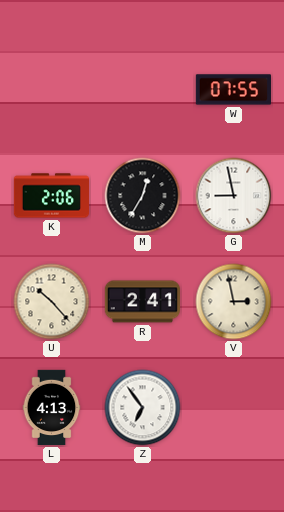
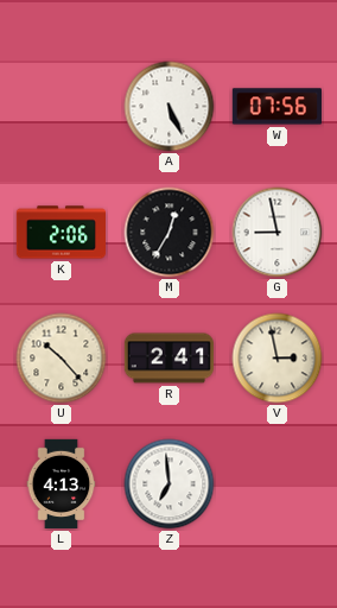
A: none -> 5:26
W: 07:55 -> 07:56
Z: 6:54 -> 6:59
